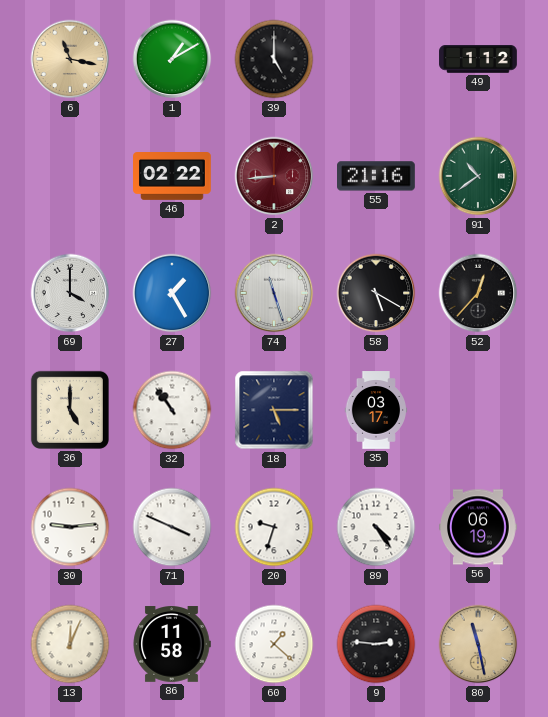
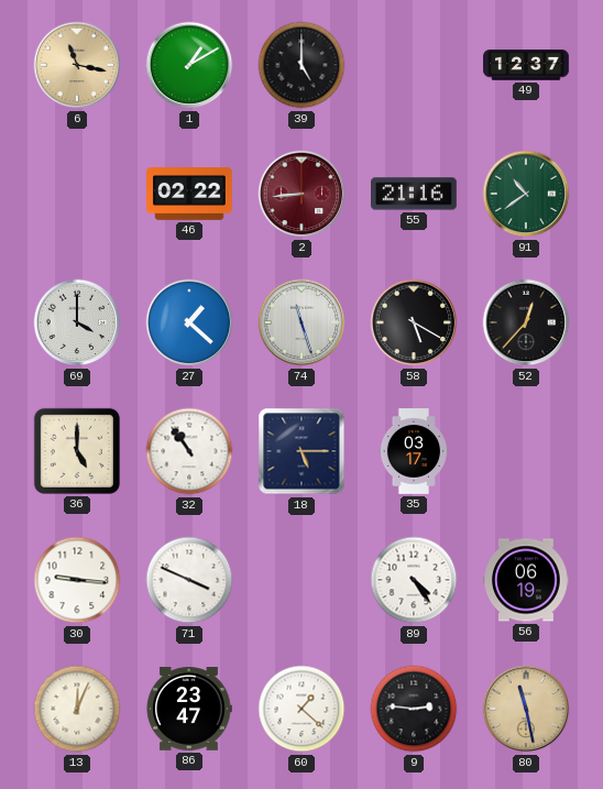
49: 1:12 -> 12:37
27: 1:25 -> 1:22
30: 9:14 -> 9:16
20: 9:33 -> none
86: 11:58 -> 23:47
